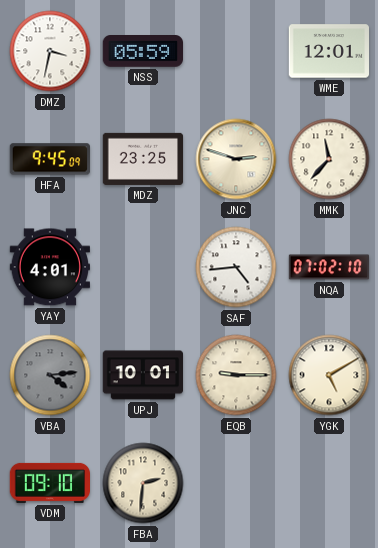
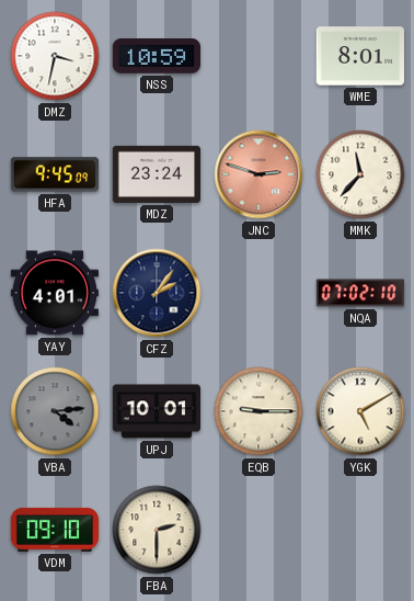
NSS: 05:59 -> 10:59
WME: 12:01 -> 8:01
MDZ: 23:25 -> 23:24
JNC dial: cream -> salmon
CFZ: none -> 2:06
SAF: 4:44 -> none
FBA: 2:31 -> 2:30
